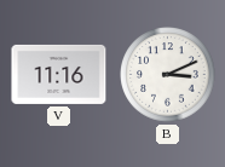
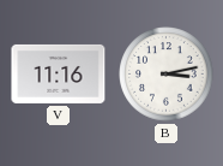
B: 3:11 -> 3:13
